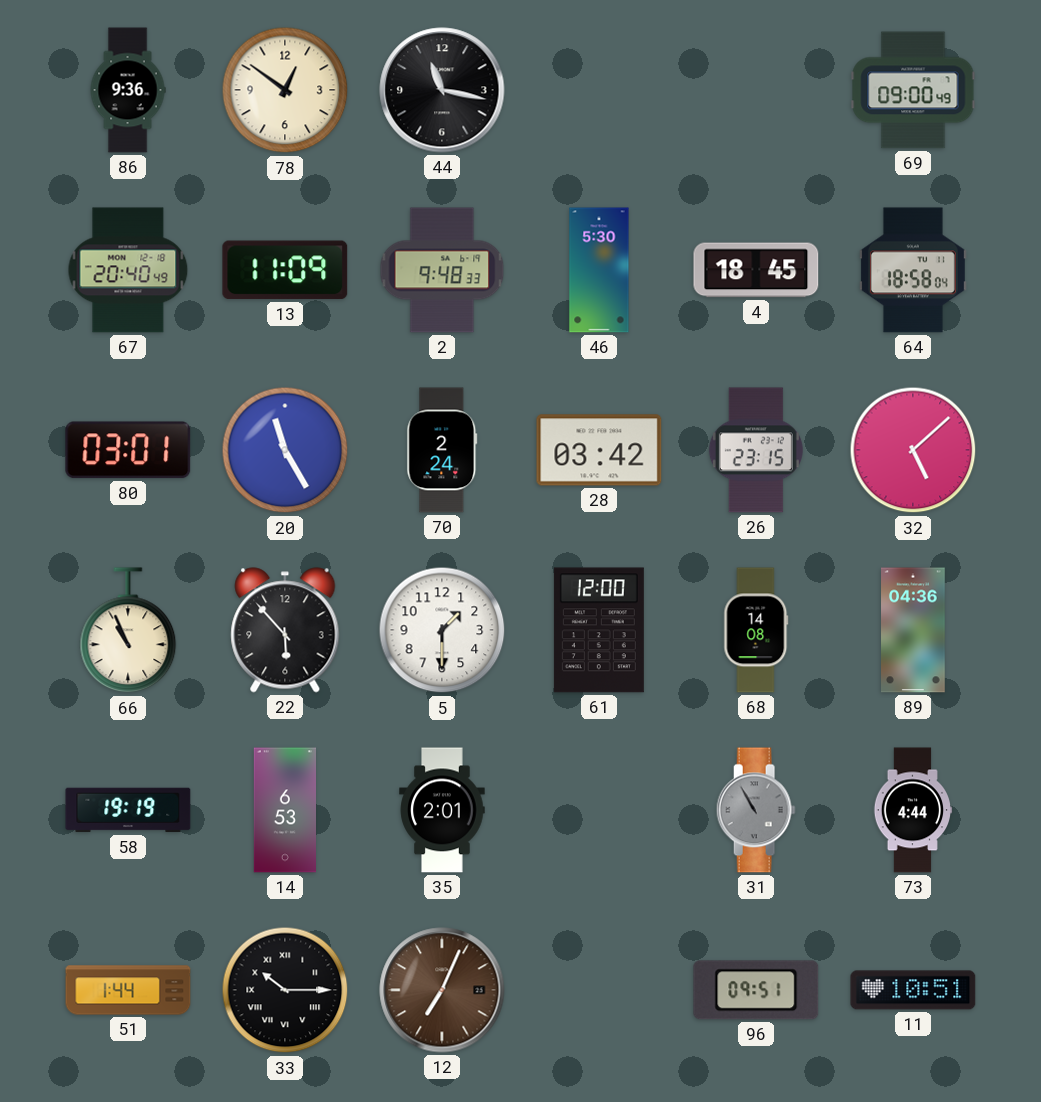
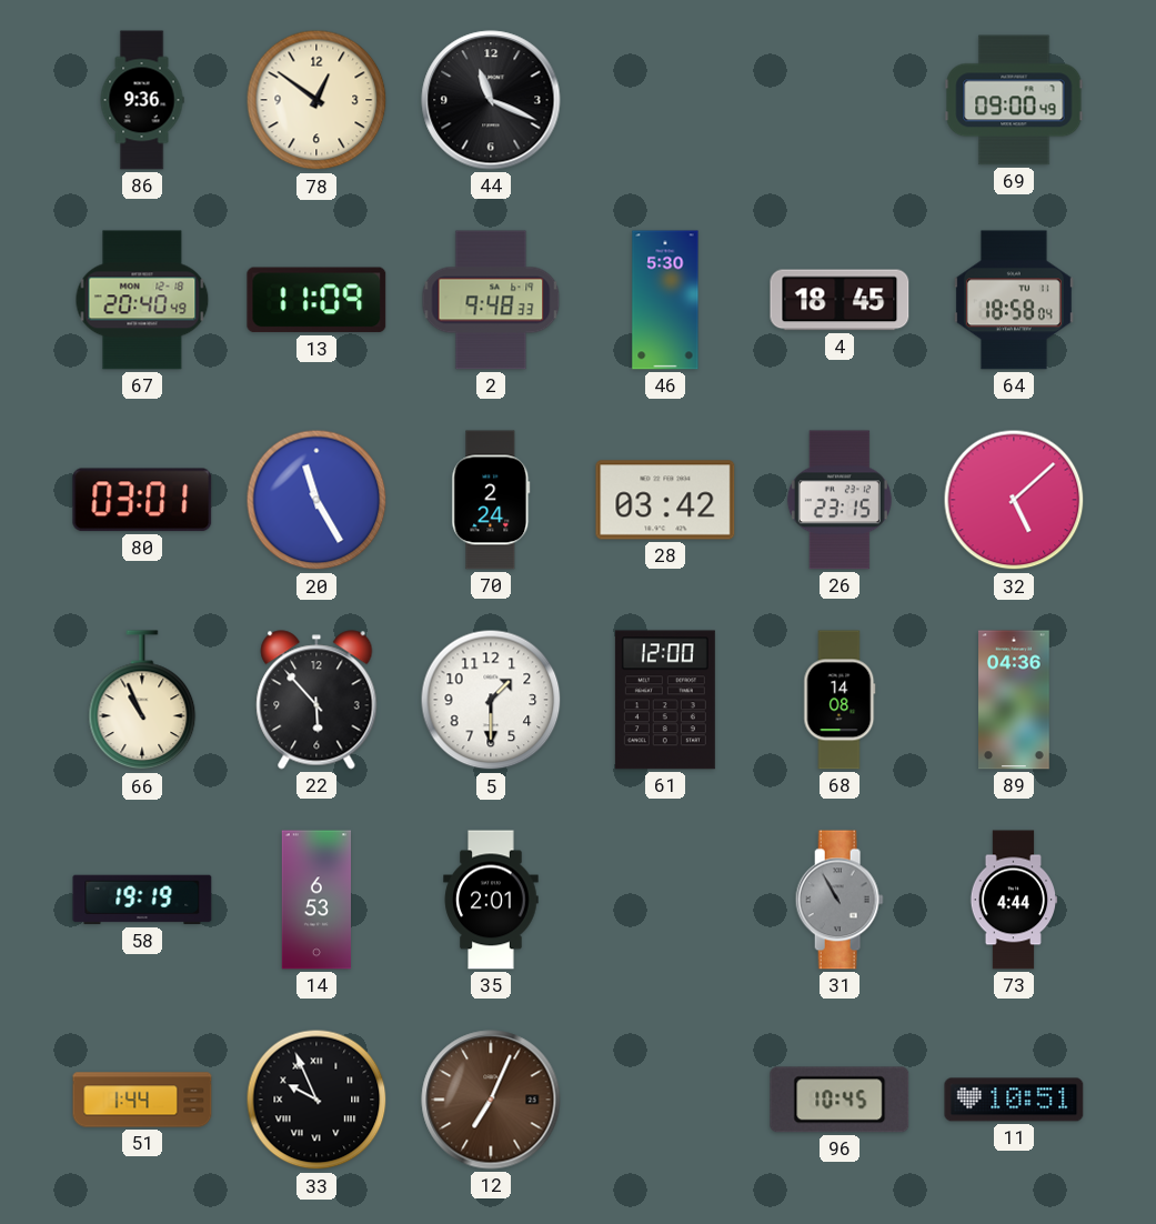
44: 11:17 -> 11:19
33: 10:15 -> 9:56
96: 09:51 -> 10:45
